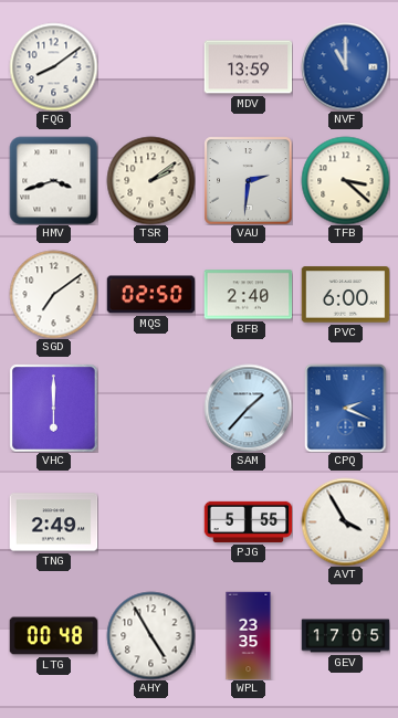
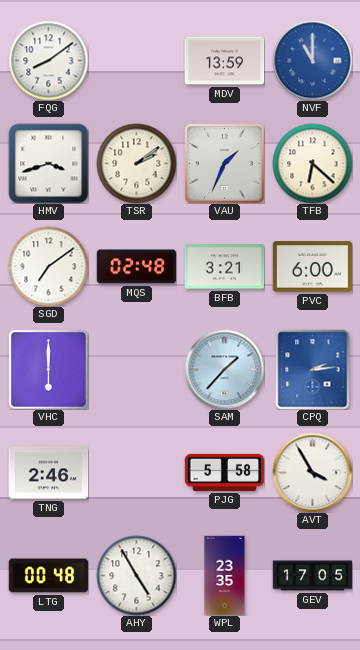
VAU: 2:31 -> 1:34
TFB: 3:22 -> 6:22
MQS: 02:50 -> 02:48
BFB: 2:40 -> 3:21
CPQ: 2:19 -> 2:14
TNG: 2:49 -> 2:46
PJG: 5:55 -> 5:58
